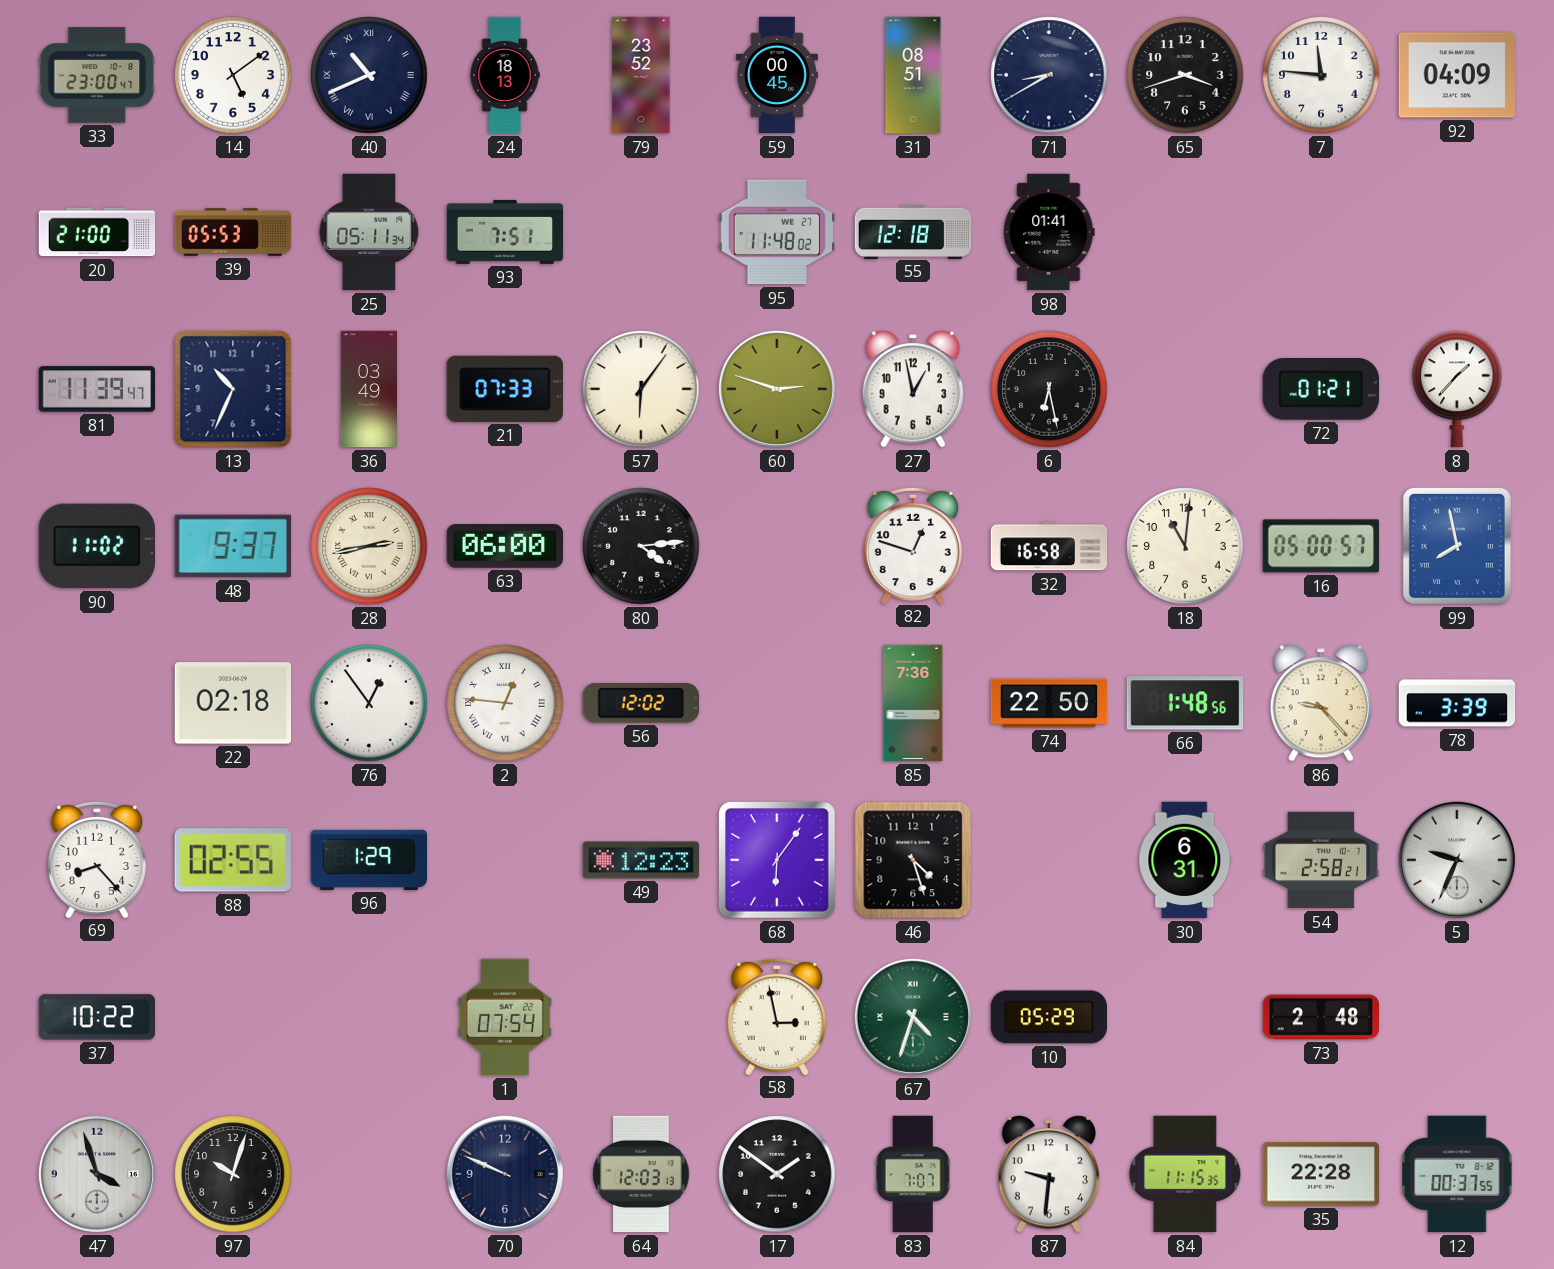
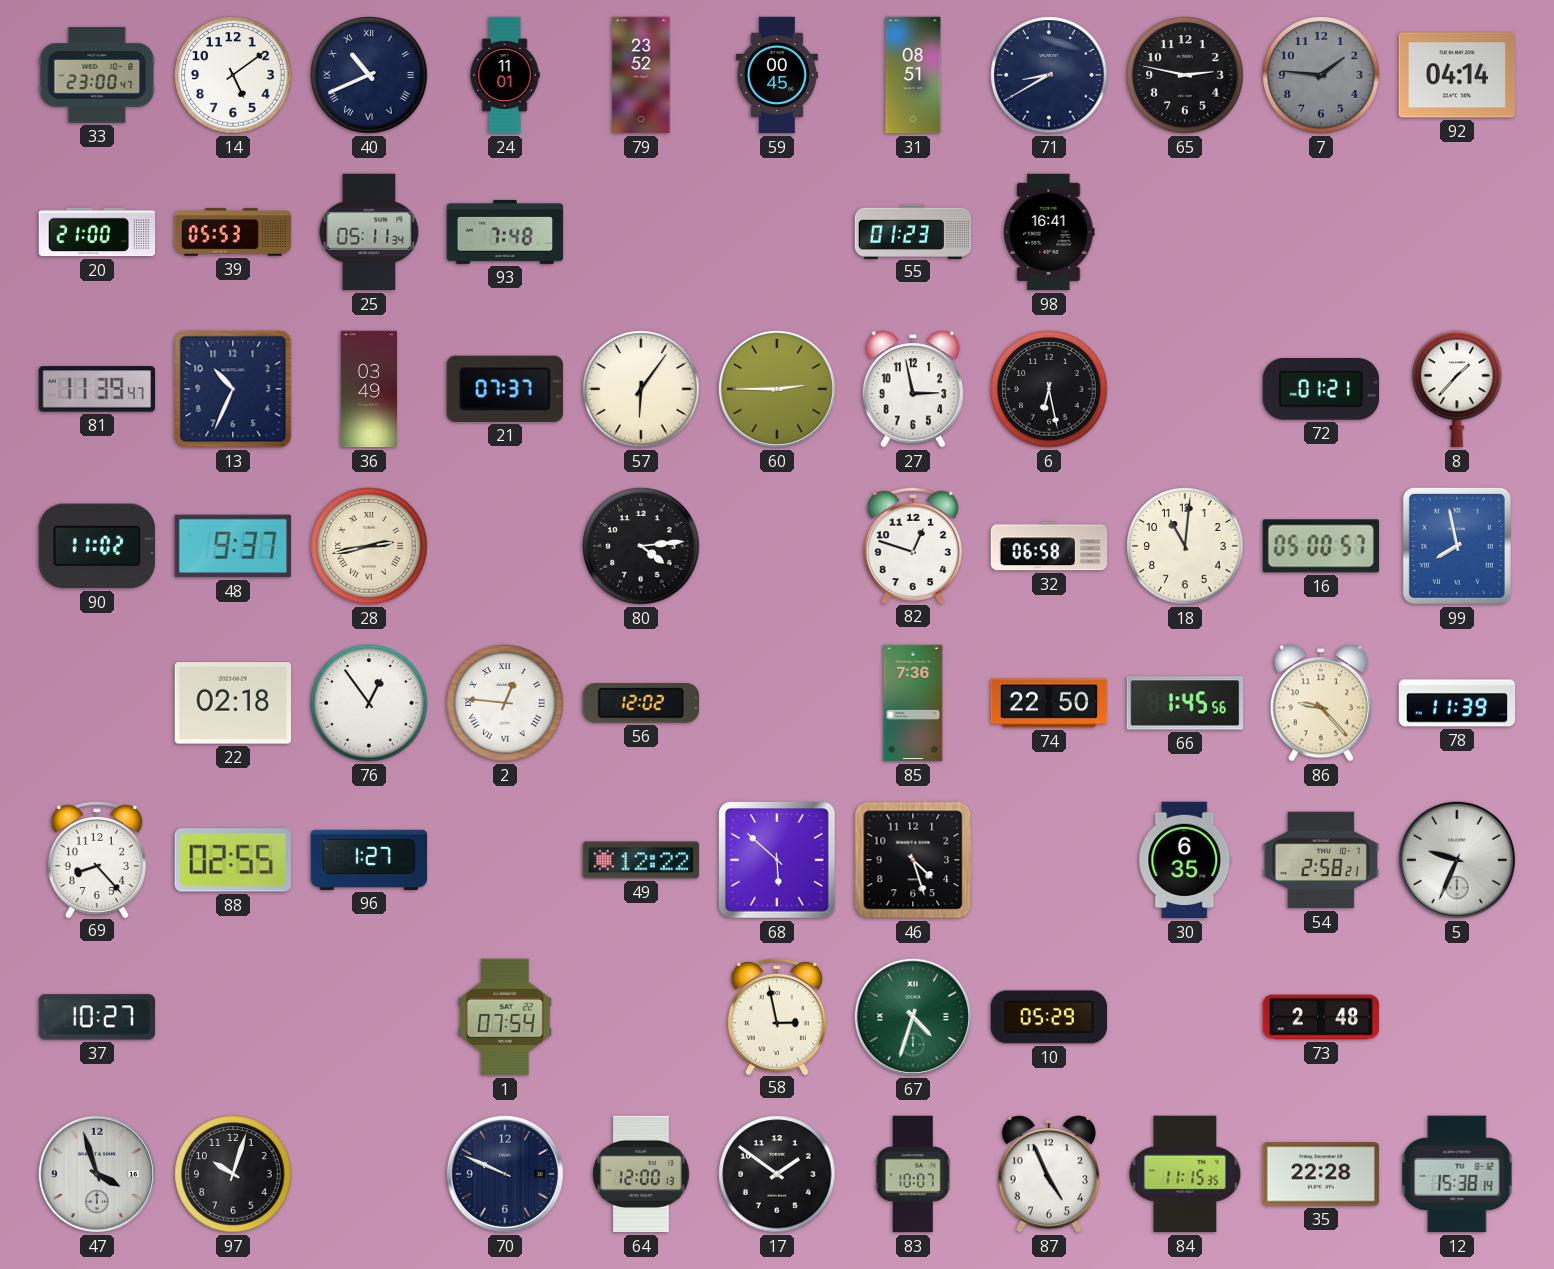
24: 18:13 -> 11:01
65: 3:42 -> 2:47
7: 11:46 -> 1:46
7 dial: white -> grey
92: 04:09 -> 04:14
93: 7:51 -> 7:48
95: 11:48 -> none
55: 12:18 -> 01:23
98: 01:41 -> 16:41
21: 07:33 -> 07:37
60: 2:48 -> 2:45
27: 12:58 -> 2:58
63: 06:00 -> none
32: 16:58 -> 06:58
66: 1:48 -> 1:45
78: 3:39 -> 11:39
96: 1:29 -> 1:27
49: 12:23 -> 12:22
68: 6:06 -> 5:52
30: 6:31 -> 6:35
37: 10:22 -> 10:27
64: 12:03 -> 12:00
83: 7:07 -> 10:07
87: 9:31 -> 4:56
12: 00:37 -> 15:38
